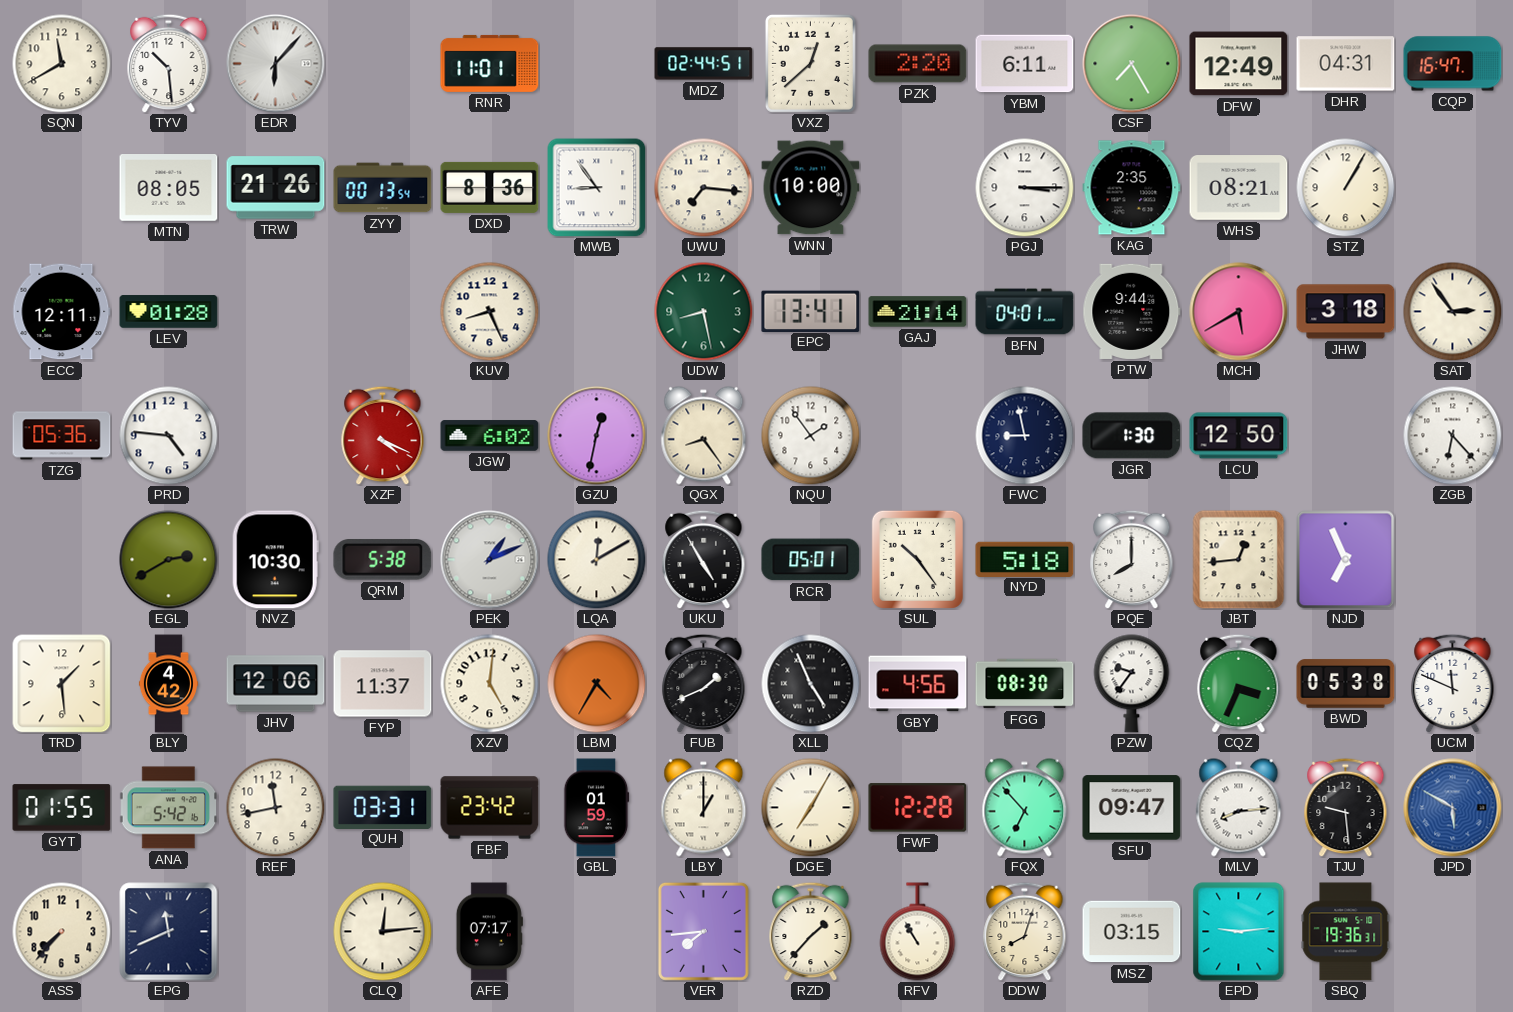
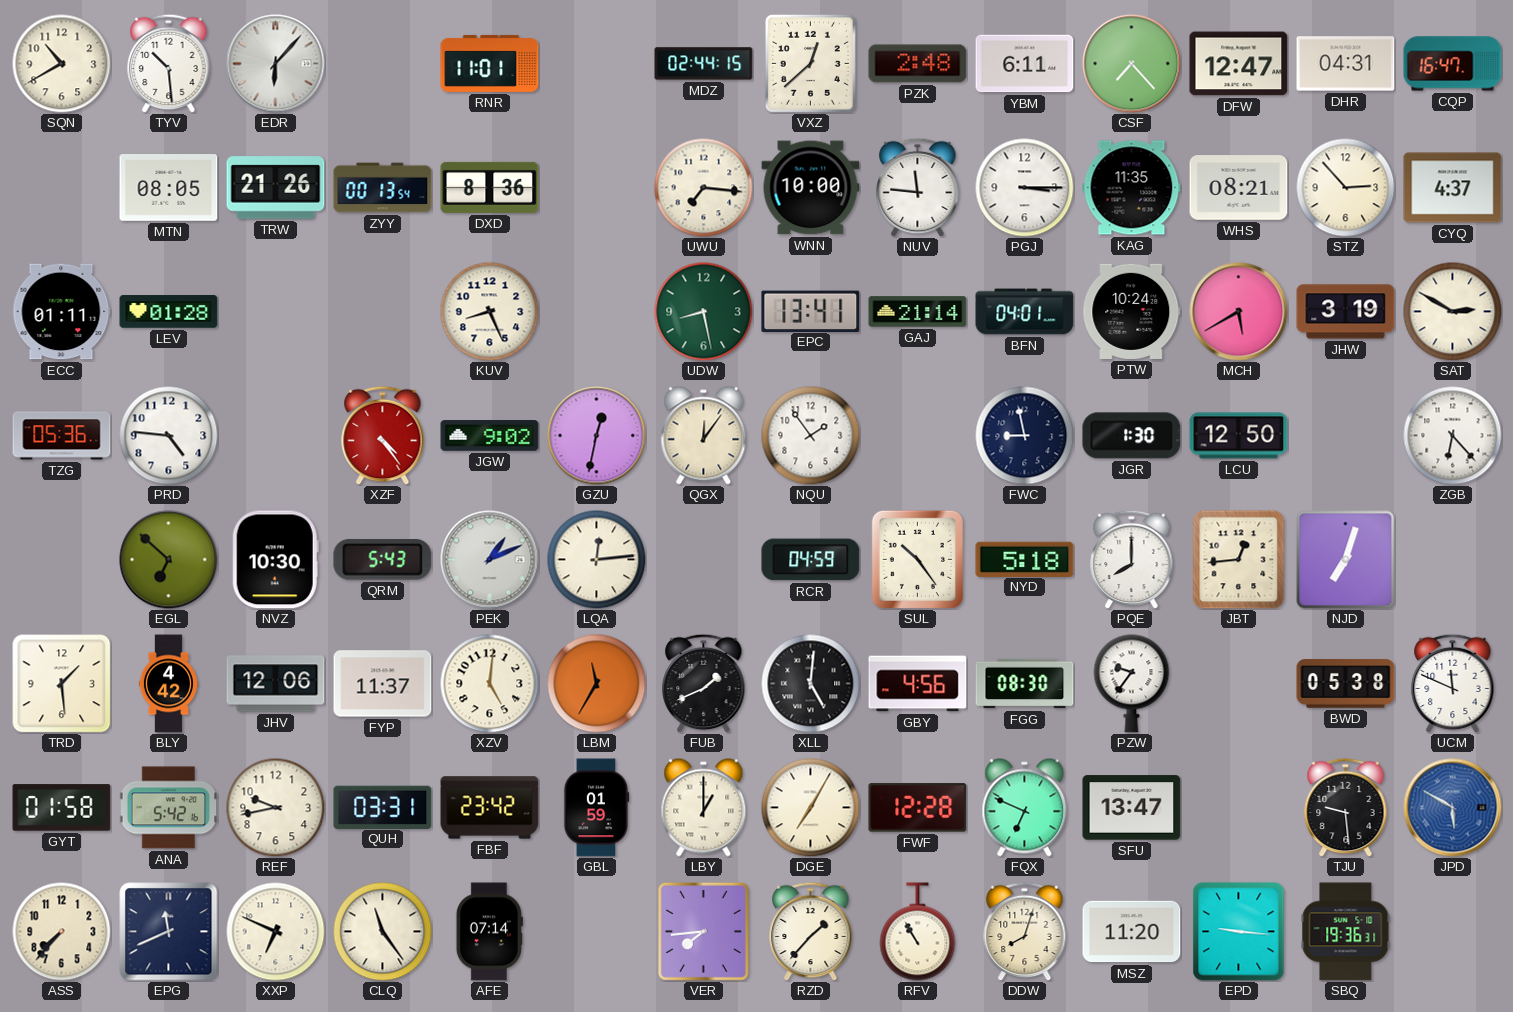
SQN: 11:40 -> 10:40
MDZ: 02:44:51 -> 02:44:15
PZK: 2:20 -> 2:48
CSF: 7:25 -> 7:23
DFW: 12:49 -> 12:47
MWB: 8:54 -> none
NUV: none -> 11:46
KAG: 2:35 -> 11:35
STZ: 1:05 -> 2:53
CYQ: none -> 4:37
ECC: 12:11 -> 01:11
PTW: 9:44 -> 10:24
JHW: 3:18 -> 3:19
SAT: 2:54 -> 2:50
XZF: 4:19 -> 4:24
JGW: 6:02 -> 9:02
QGX: 8:24 -> 12:06
EGL: 2:40 -> 6:52
QRM: 5:38 -> 5:43
LQA: 12:10 -> 12:14
UKU: 4:55 -> none
RCR: 05:01 -> 04:59
NJD: 6:56 -> 7:03
LBM: 4:35 -> 11:35
XLL: 4:56 -> 5:01
CQZ: 3:34 -> none
GYT: 01:55 -> 01:58
REF: 11:43 -> 9:43
FQX: 6:53 -> 6:49
SFU: 09:47 -> 13:47
MLV: 8:14 -> none
XXP: none -> 6:49
CLQ: 12:14 -> 11:24
AFE: 07:17 -> 07:14
MSZ: 03:15 -> 11:20
EPD: 9:14 -> 9:16
